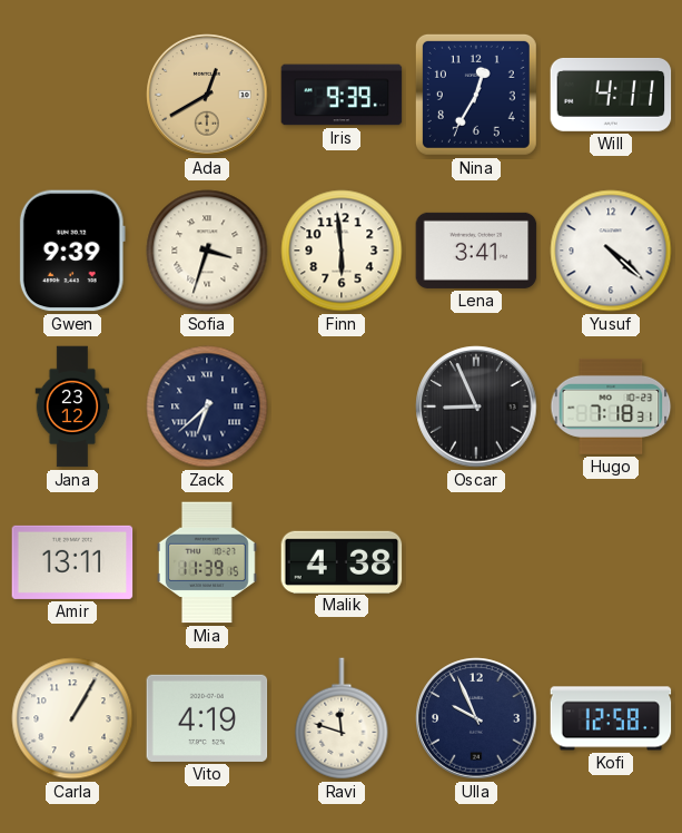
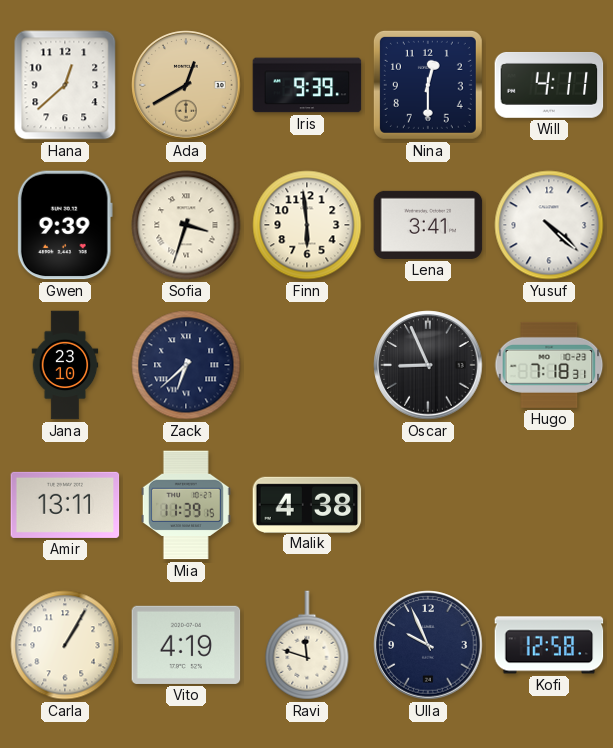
Hana: none -> 12:38
Nina: 12:35 -> 12:30
Jana: 23:12 -> 23:10
